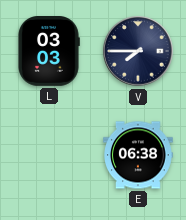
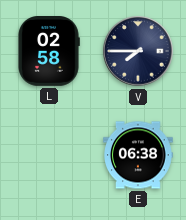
L: 03:03 -> 02:58
